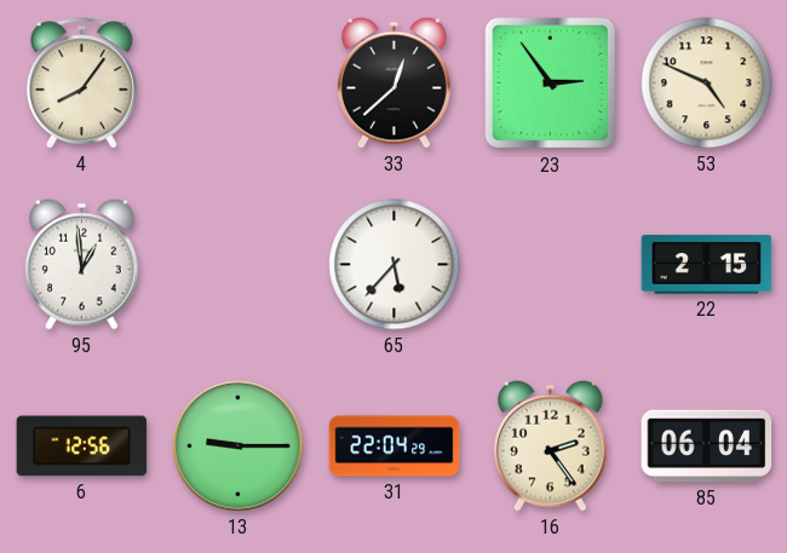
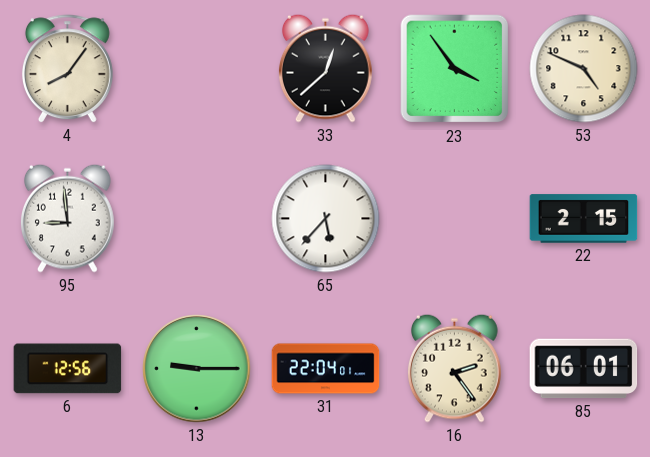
23: 2:54 -> 3:54
95: 12:59 -> 8:59
31: 22:04:29 -> 22:04:01
85: 06:04 -> 06:01
